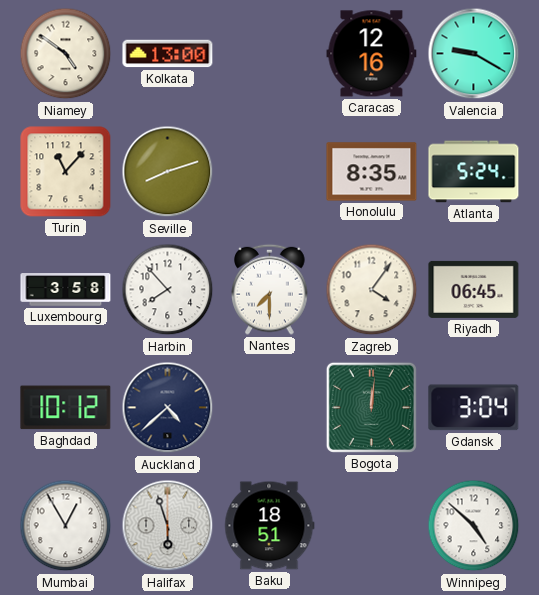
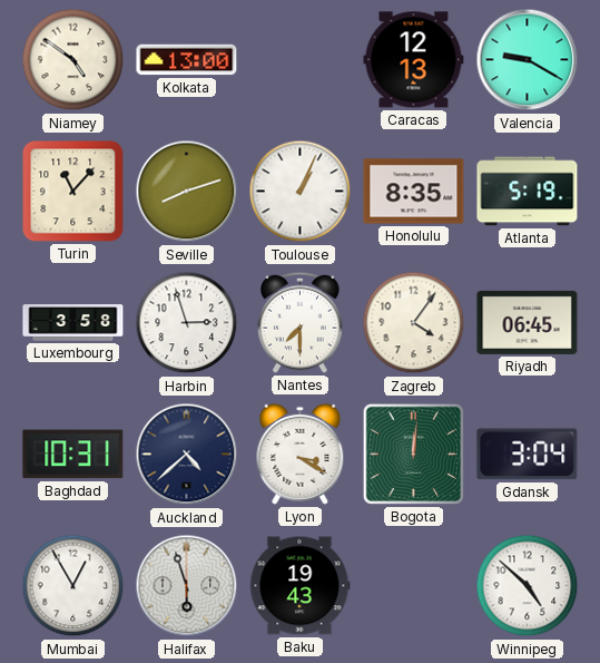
Caracas: 12:16 -> 12:13
Toulouse: none -> 1:04
Atlanta: 5:24 -> 5:19
Harbin: 7:53 -> 2:57
Baghdad: 10:12 -> 10:31
Lyon: none -> 3:20
Baku: 18:51 -> 19:43
